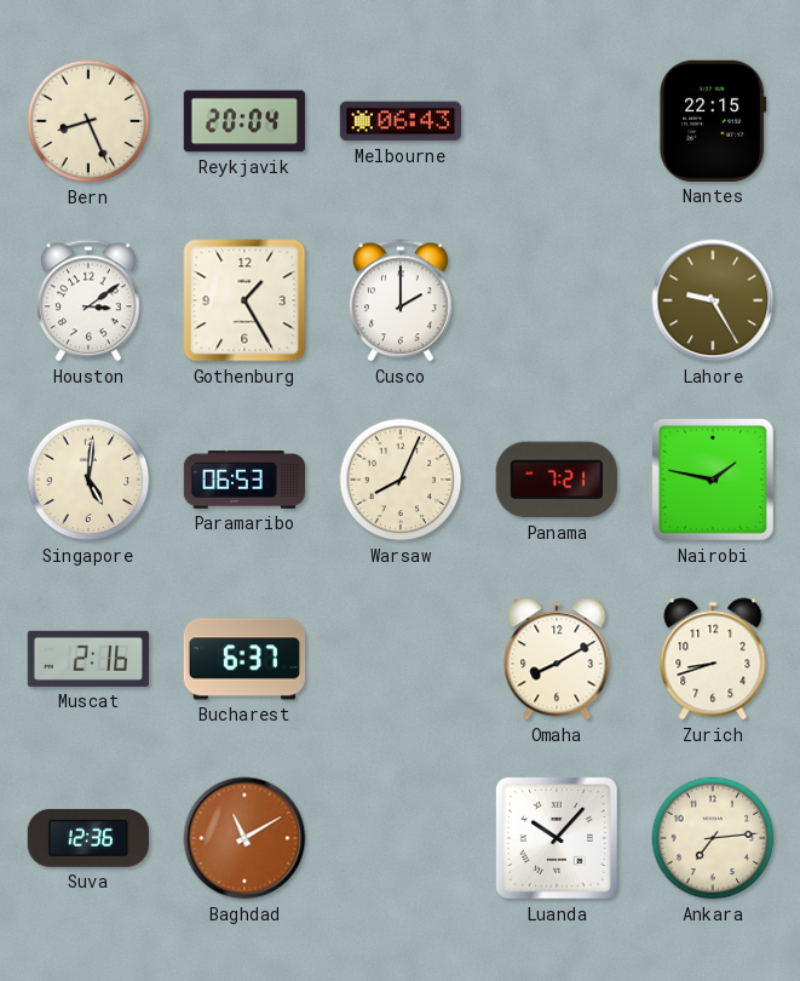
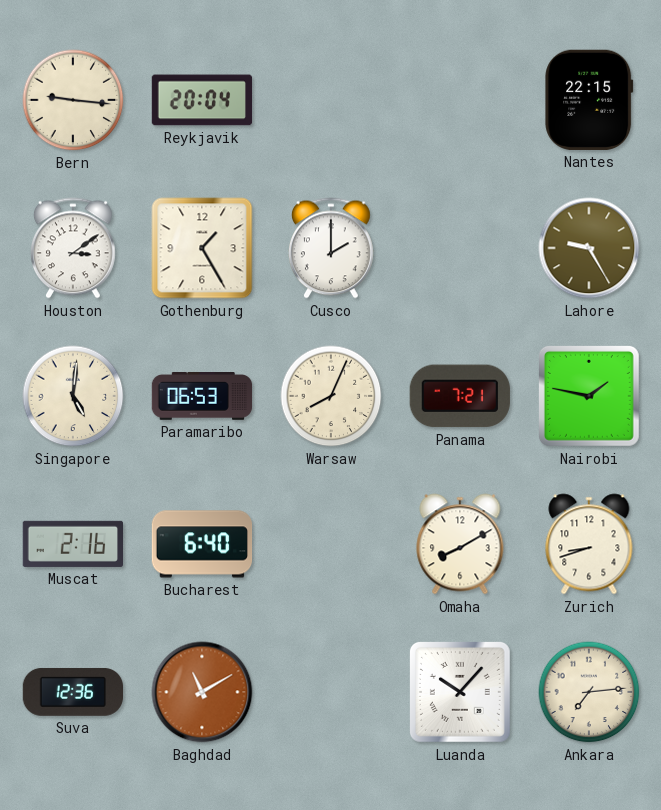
Bern: 8:26 -> 9:16
Melbourne: 06:43 -> none
Bucharest: 6:37 -> 6:40
